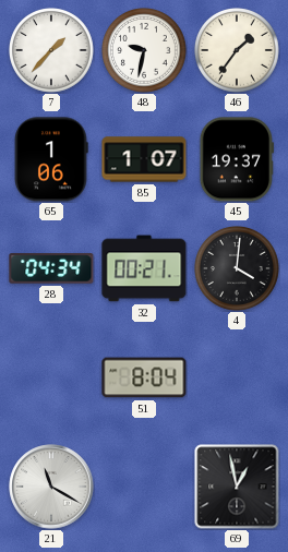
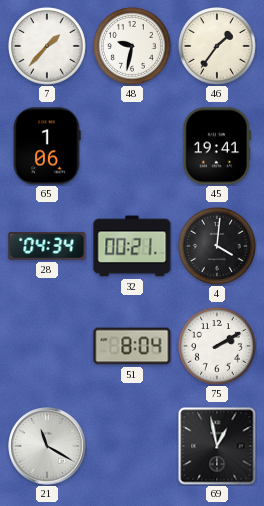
85: 1:07 -> none
45: 19:37 -> 19:41
75: none -> 2:10
